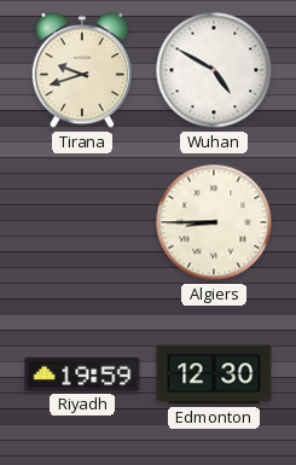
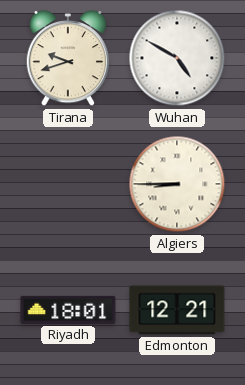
Riyadh: 19:59 -> 18:01
Edmonton: 12:30 -> 12:21
